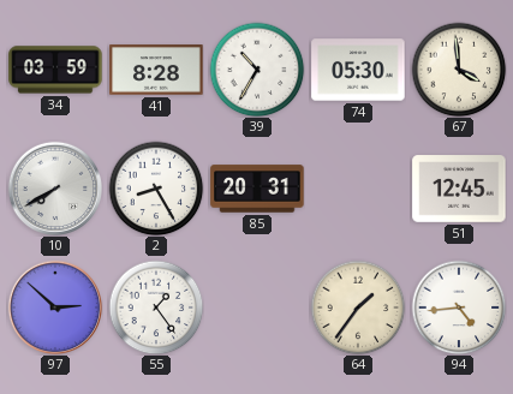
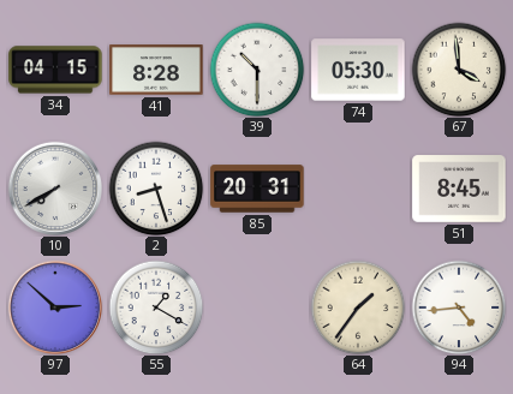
34: 03:59 -> 04:15
39: 10:35 -> 10:30
2: 8:25 -> 8:27
51: 12:45 -> 8:45
55: 1:24 -> 1:20
